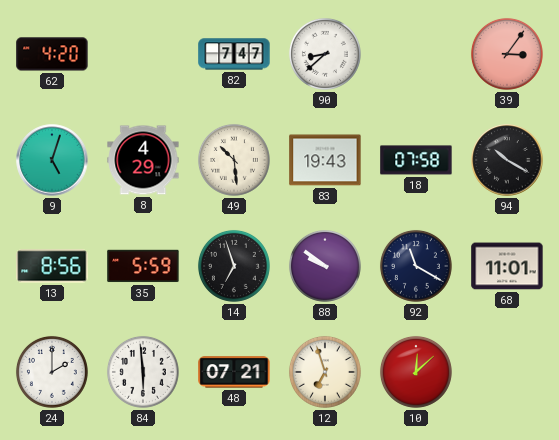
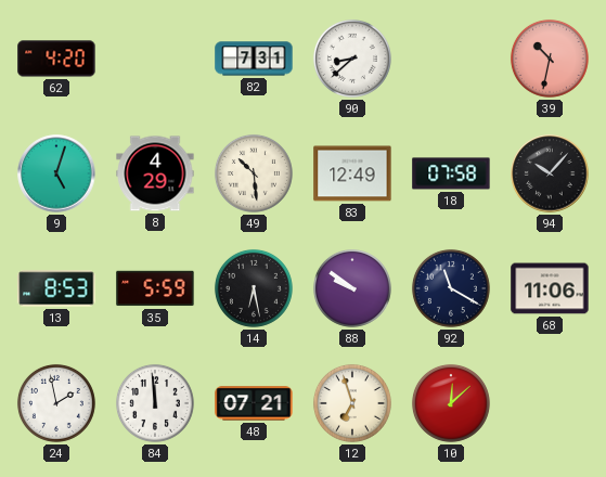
82: 7:47 -> 7:31
39: 3:06 -> 10:32
83: 19:43 -> 12:49
94: 10:20 -> 10:07
13: 8:56 -> 8:53
14: 6:57 -> 6:28
68: 11:01 -> 11:06
24: 2:00 -> 1:58
84: 5:59 -> 11:59
